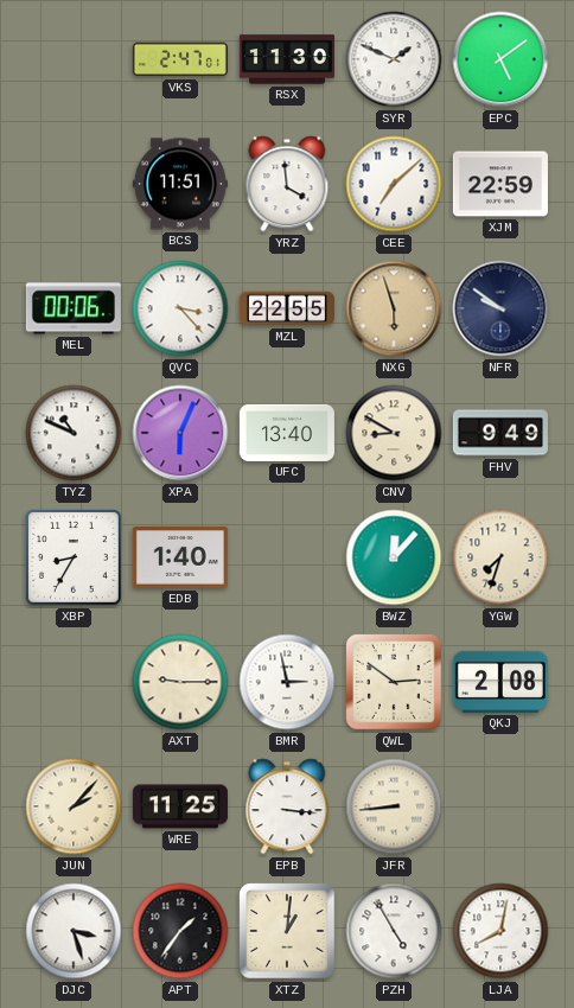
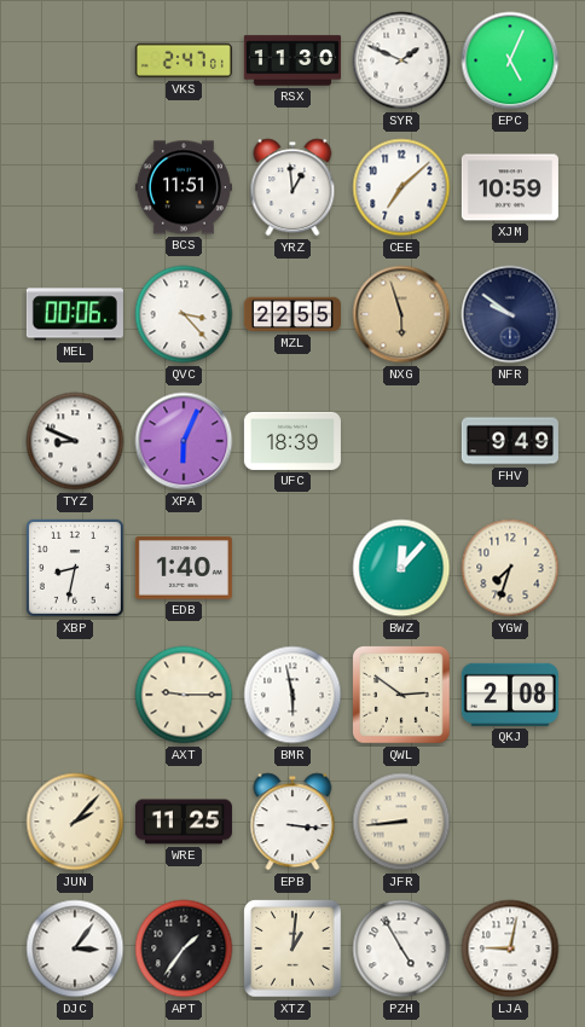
EPC: 5:09 -> 5:04
YRZ: 3:59 -> 12:59
XJM: 22:59 -> 10:59
TYZ: 10:49 -> 8:49
UFC: 13:40 -> 18:39
CNV: 8:50 -> none
XBP: 8:35 -> 8:32
BMR: 2:58 -> 5:58
DJC: 3:27 -> 3:06
LJA: 8:02 -> 9:02
